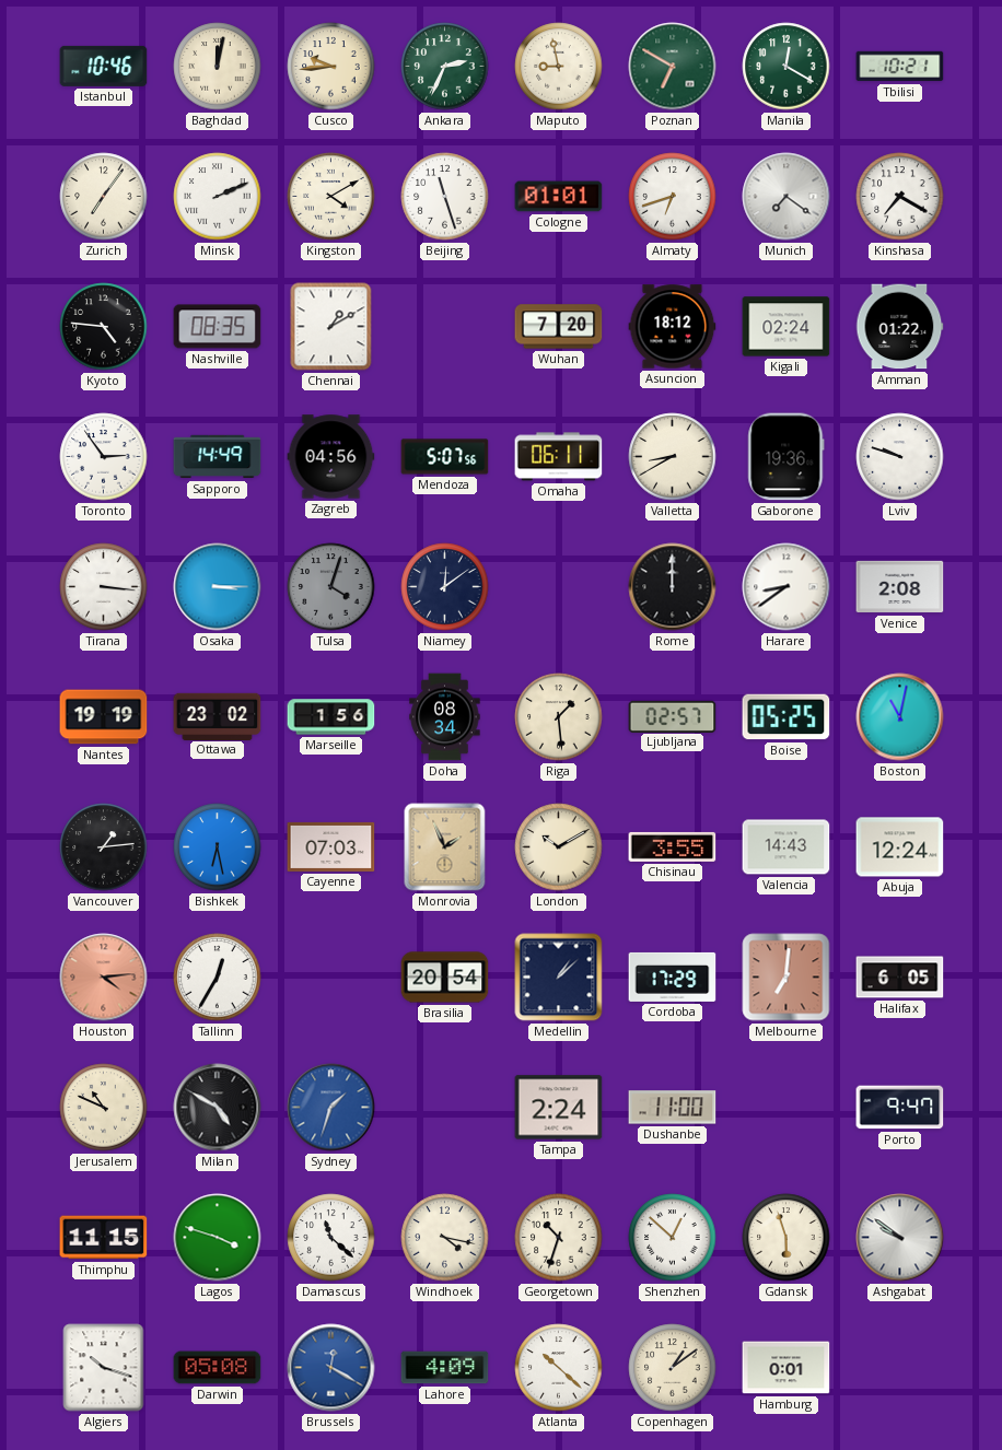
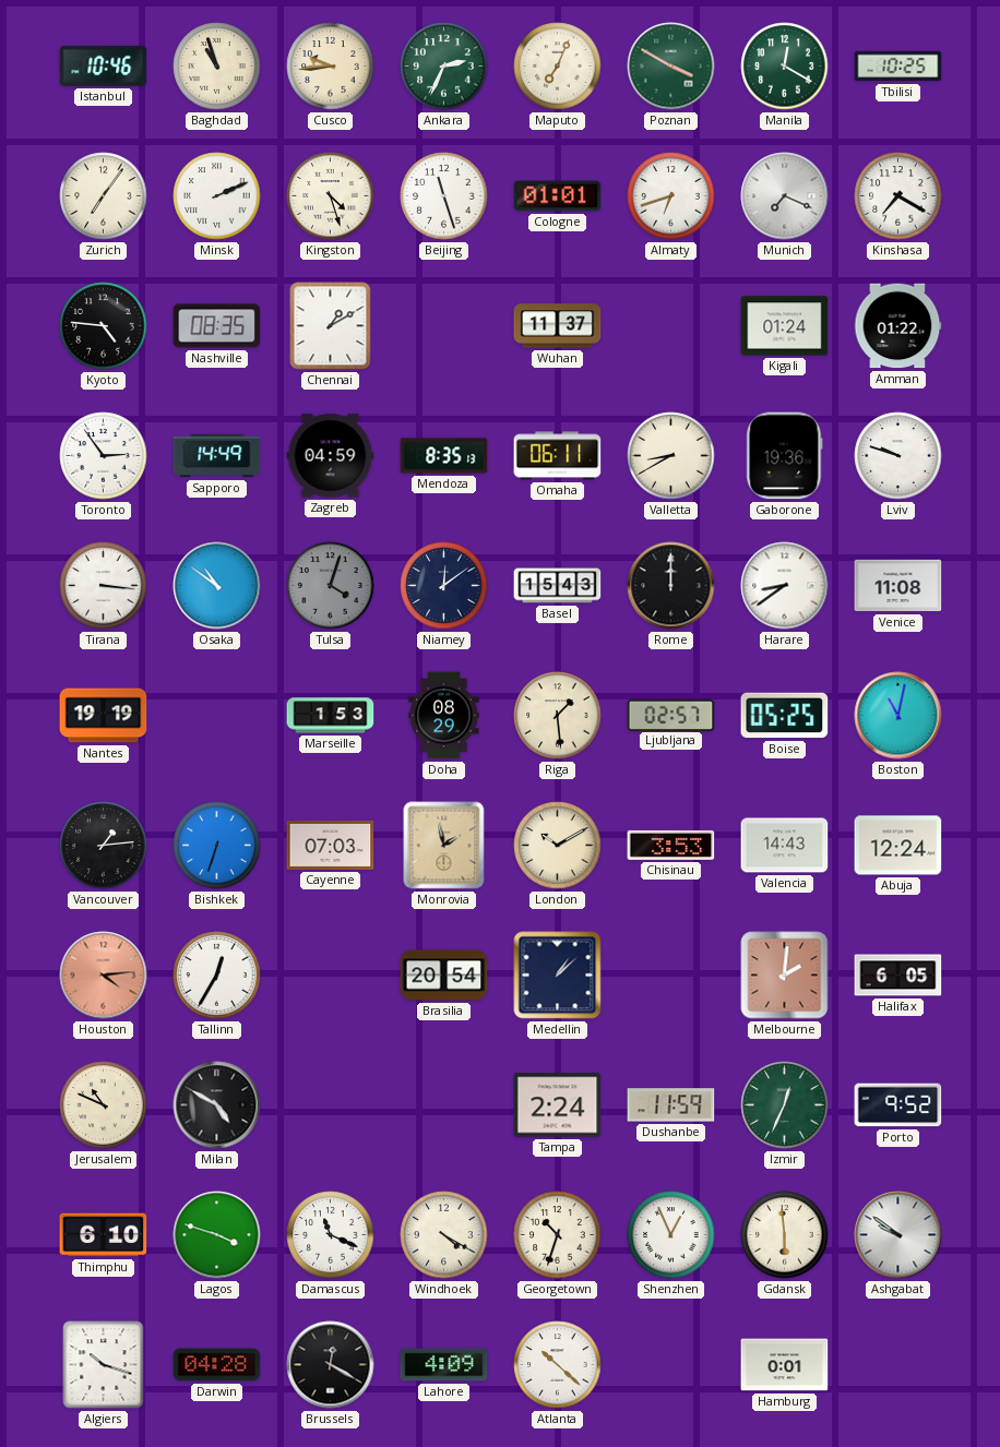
Baghdad: 12:02 -> 10:57
Maputo: 8:58 -> 7:04
Poznan: 6:50 -> 3:50
Tbilisi: 10:21 -> 10:25
Kingston: 4:10 -> 4:27
Munich: 7:21 -> 7:19
Wuhan: 7:20 -> 11:37
Asuncion: 18:12 -> none
Kigali: 02:24 -> 01:24
Zagreb: 04:56 -> 04:59
Mendoza: 5:07 -> 8:35
Osaka: 3:15 -> 10:51
Basel: none -> 15:43
Venice: 2:08 -> 11:08
Ottawa: 23:02 -> none
Marseille: 1:56 -> 1:53
Doha: 08:34 -> 08:29
Bishkek: 6:28 -> 6:33
Monrovia: 1:56 -> 1:58
Chisinau: 3:55 -> 3:53
Cordoba: 17:29 -> none
Melbourne: 7:01 -> 2:01
Sydney: 1:33 -> none
Dushanbe: 11:00 -> 11:59
Izmir: none -> 12:34
Porto: 9:47 -> 9:52
Thimphu: 11:15 -> 6:10
Damascus: 11:22 -> 11:19
Windhoek: 4:17 -> 4:20
Shenzhen: 12:52 -> 12:56
Gdansk: 5:57 -> 5:59
Darwin: 05:08 -> 04:28
Brussels dial: blue -> black
Copenhagen: 1:09 -> none
